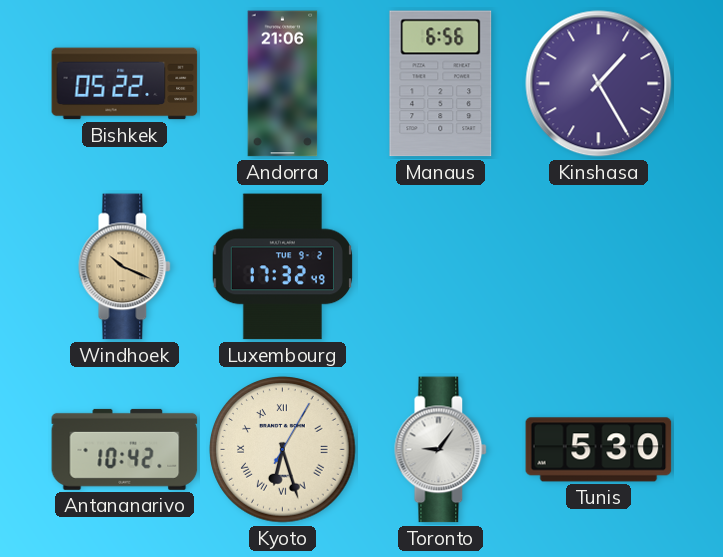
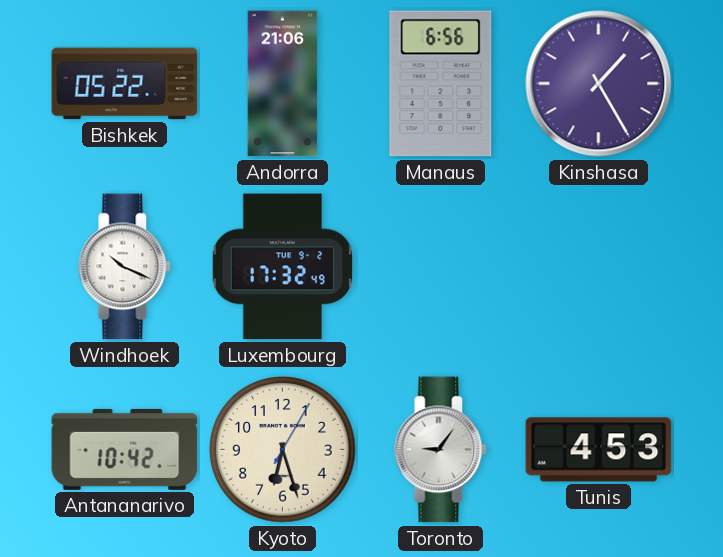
Windhoek dial: champagne -> white
Kyoto numerals: Roman -> Arabic
Tunis: 5:30 -> 4:53
